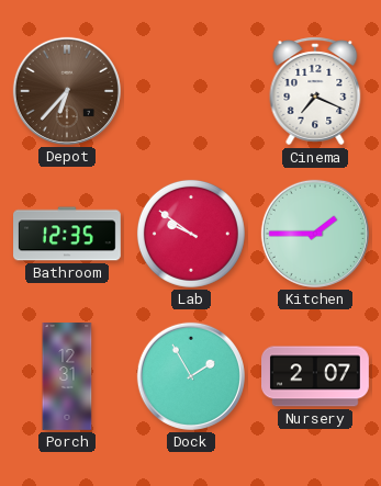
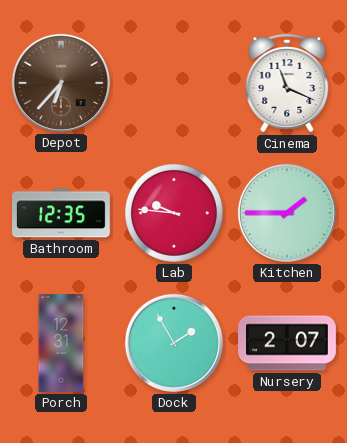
Cinema: 7:19 -> 11:19
Lab: 9:51 -> 9:46
